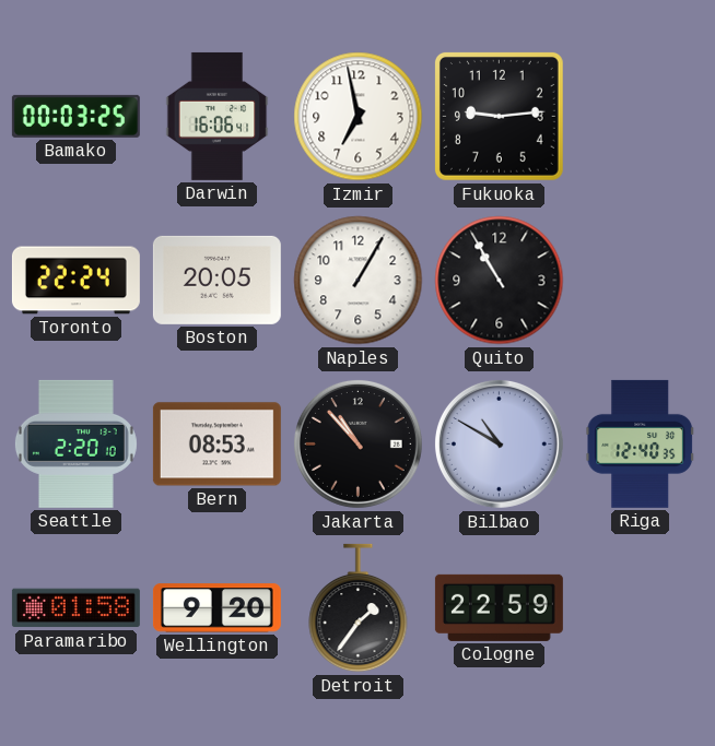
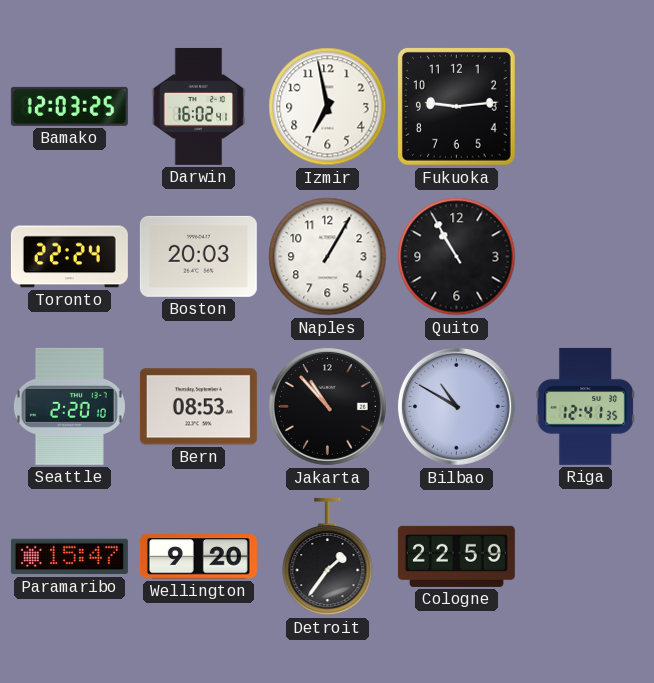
Bamako: 00:03 -> 12:03
Darwin: 16:06 -> 16:02
Boston: 20:05 -> 20:03
Riga: 12:40 -> 12:41
Paramaribo: 01:58 -> 15:47
